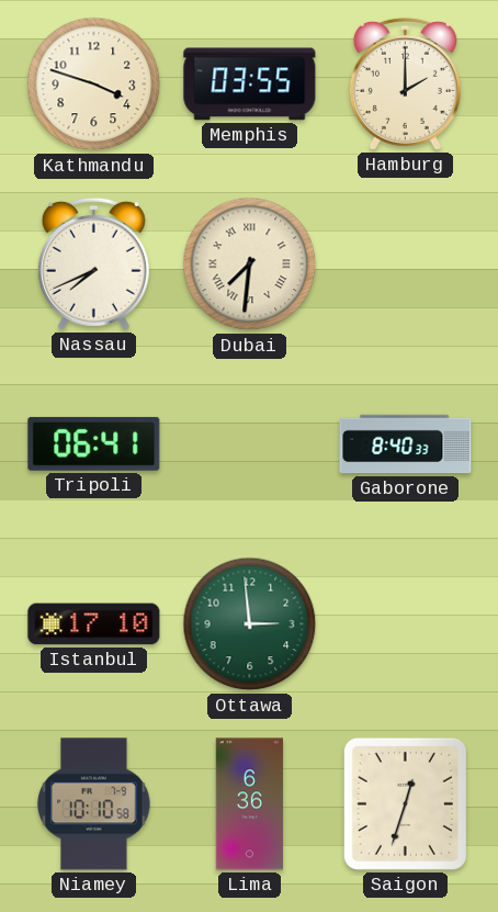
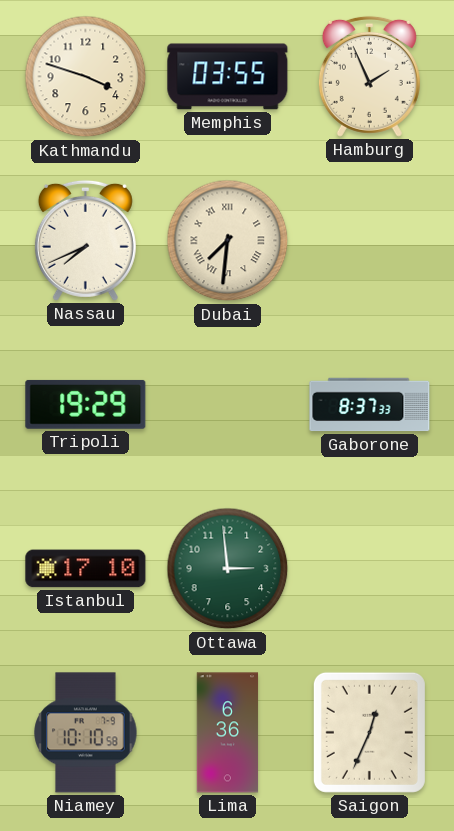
Hamburg: 2:00 -> 1:56
Tripoli: 06:41 -> 19:29
Gaborone: 8:40 -> 8:37
Saigon: 12:33 -> 12:34
